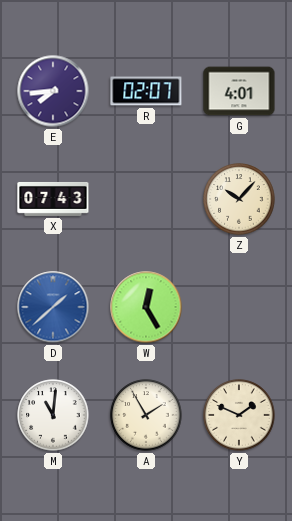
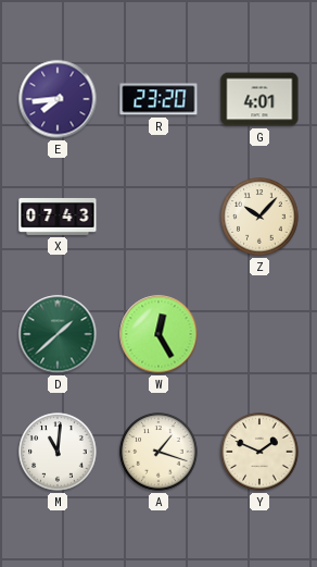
R: 02:07 -> 23:20
D dial: blue -> green
A: 1:55 -> 1:18
